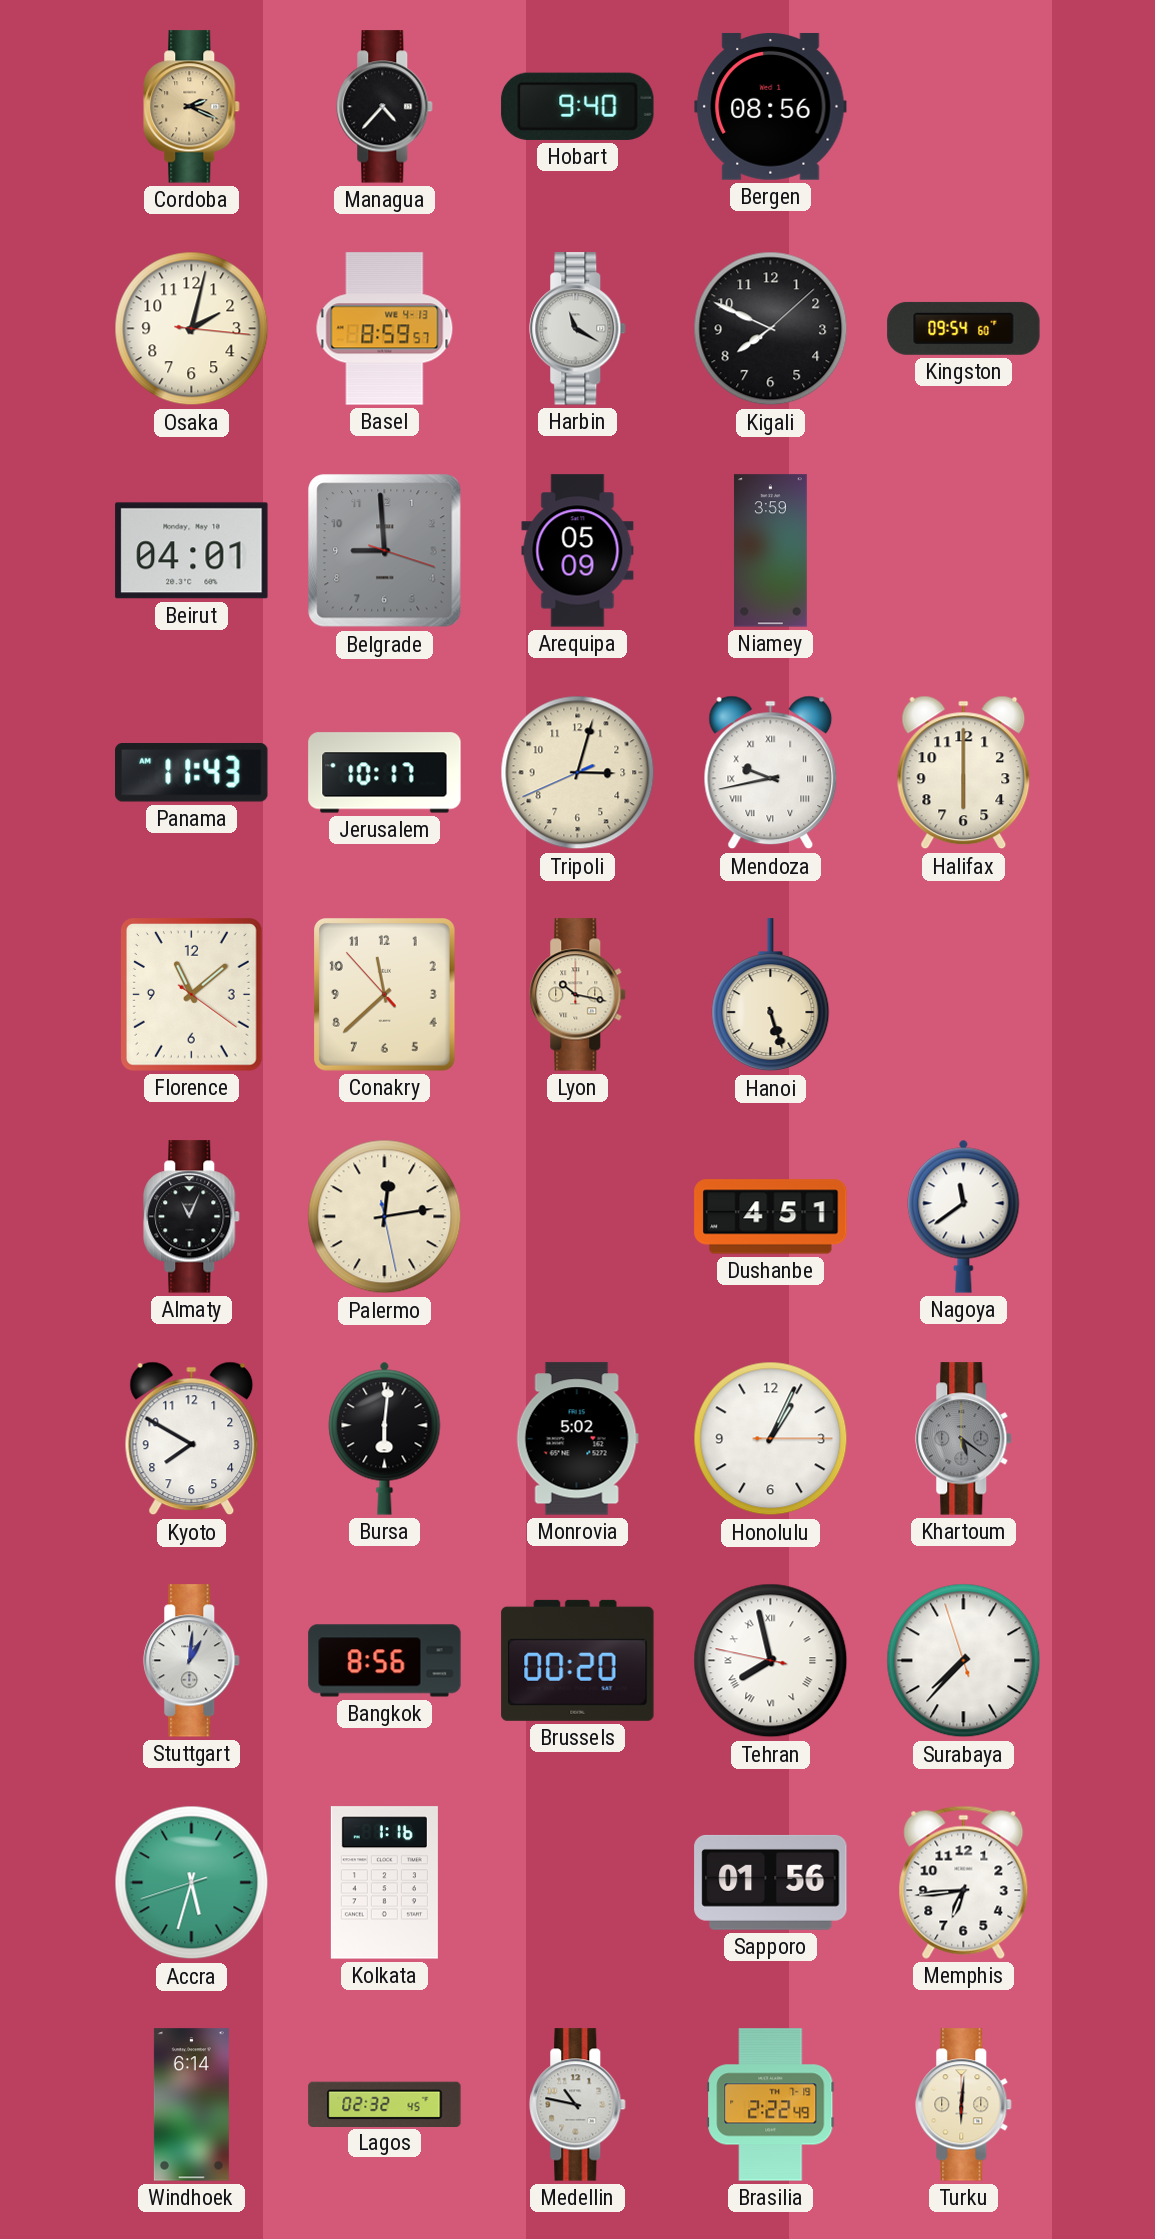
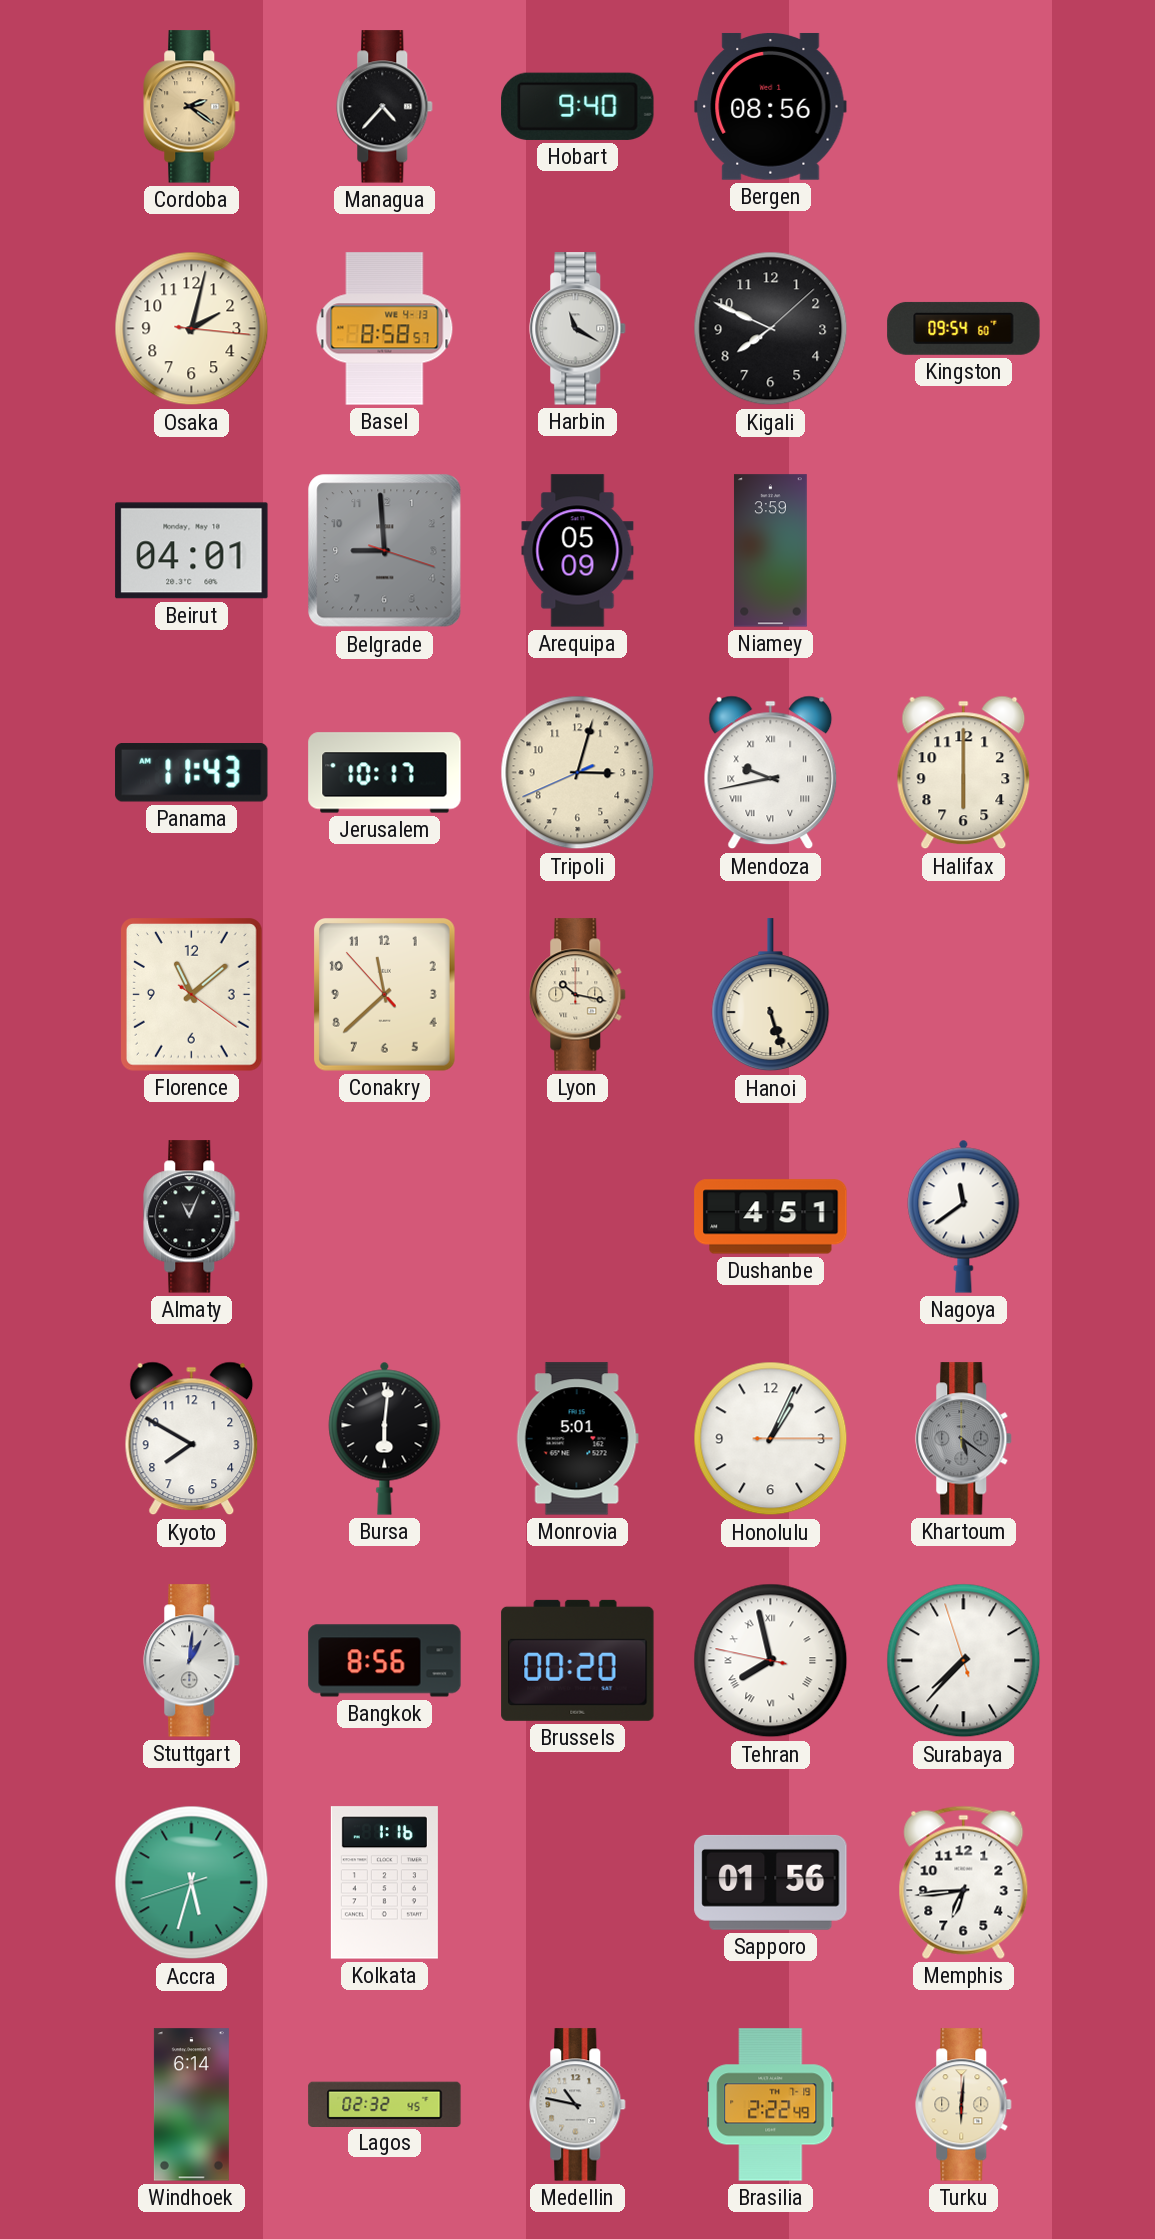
Cordoba: 2:19 -> 2:21
Basel: 8:59 -> 8:58
Palermo: 12:13 -> none
Monrovia: 5:02 -> 5:01
